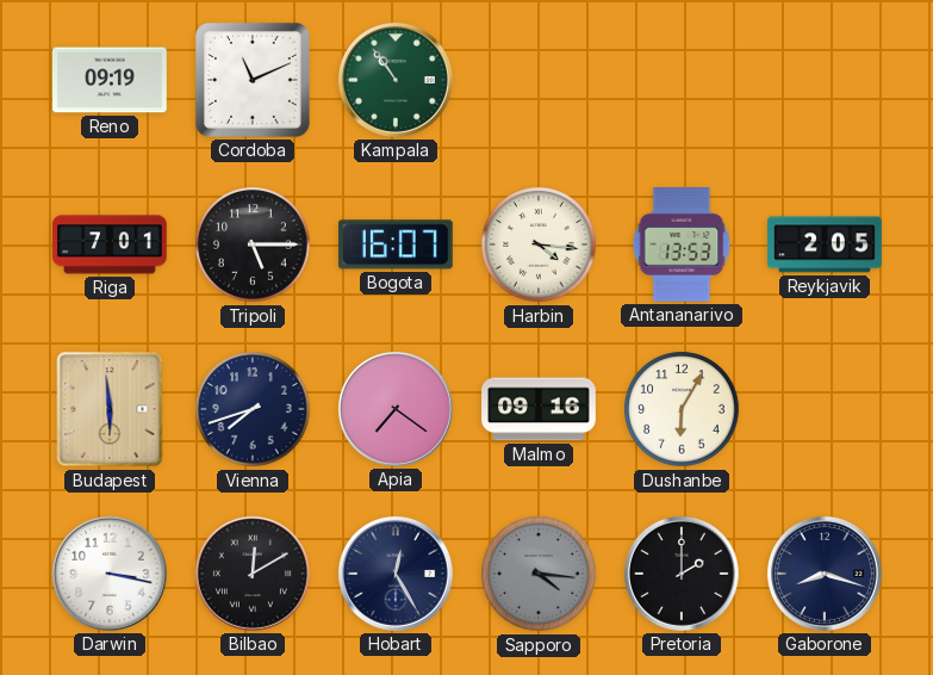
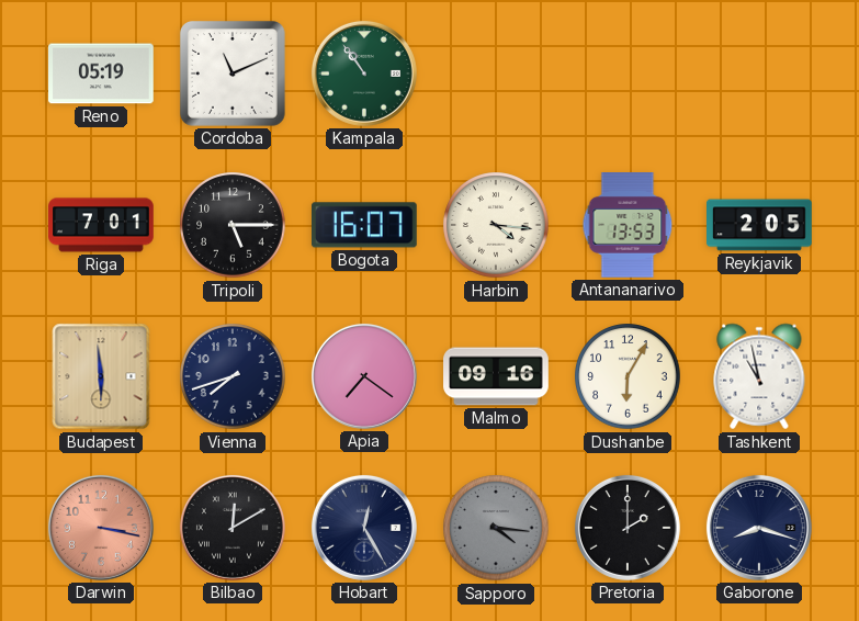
Reno: 09:19 -> 05:19
Tashkent: none -> 10:58
Darwin dial: white -> salmon
